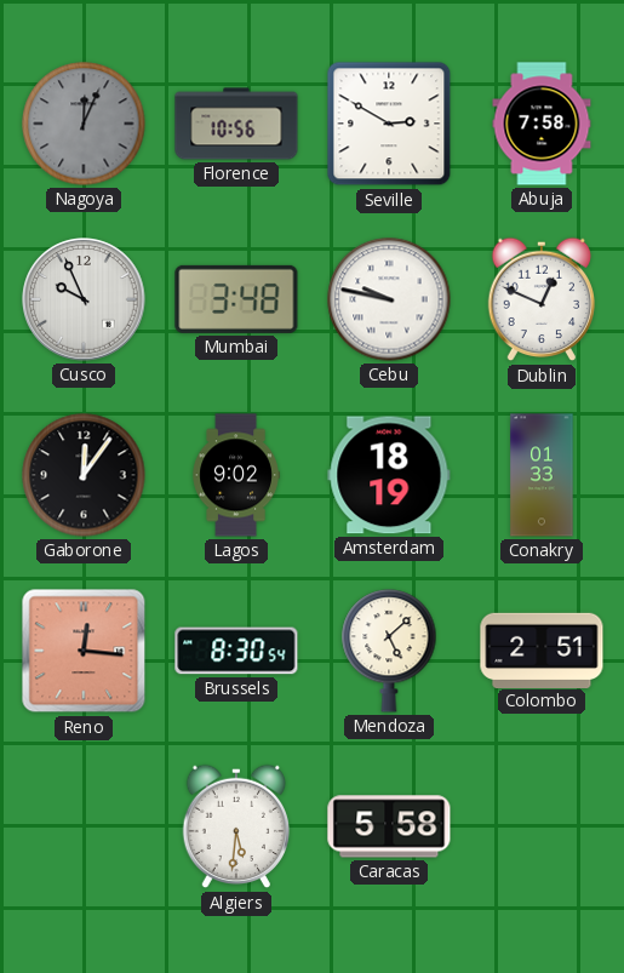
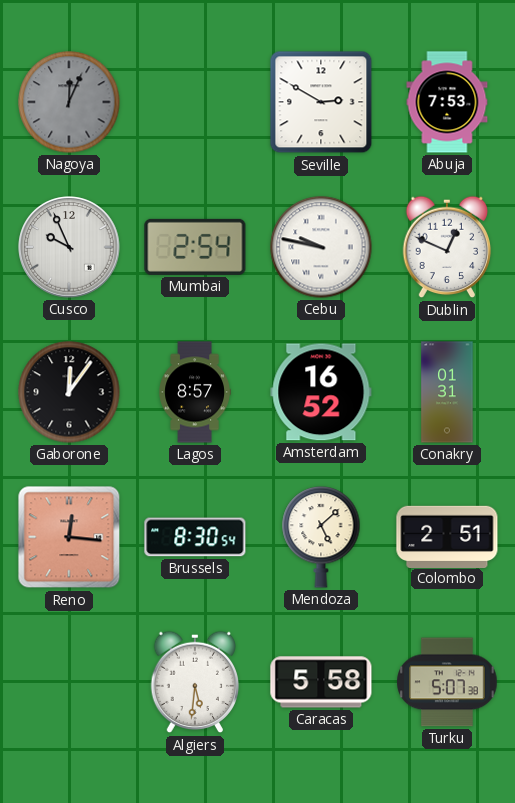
Florence: 10:56 -> none
Abuja: 7:58 -> 7:53
Mumbai: 3:48 -> 2:54
Lagos: 9:02 -> 8:57
Amsterdam: 18:19 -> 16:52
Conakry: 01:33 -> 01:31
Turku: none -> 5:07
